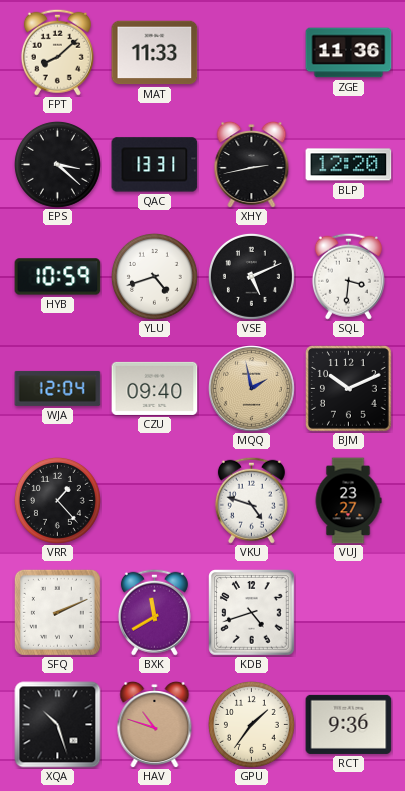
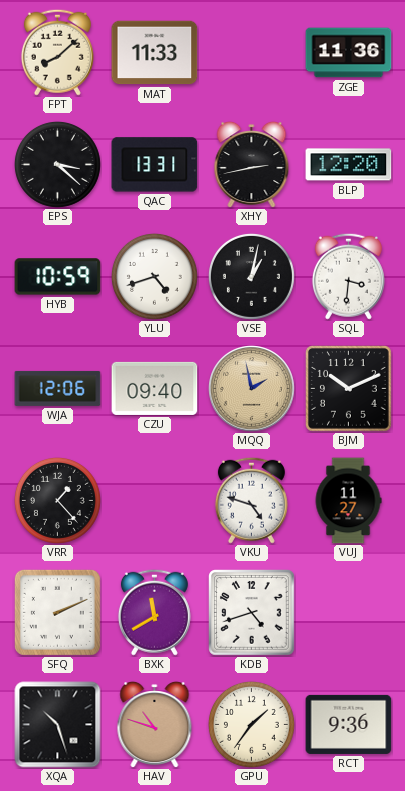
VSE: 5:11 -> 1:02
WJA: 12:04 -> 12:06
VUJ: 23:27 -> 11:27
